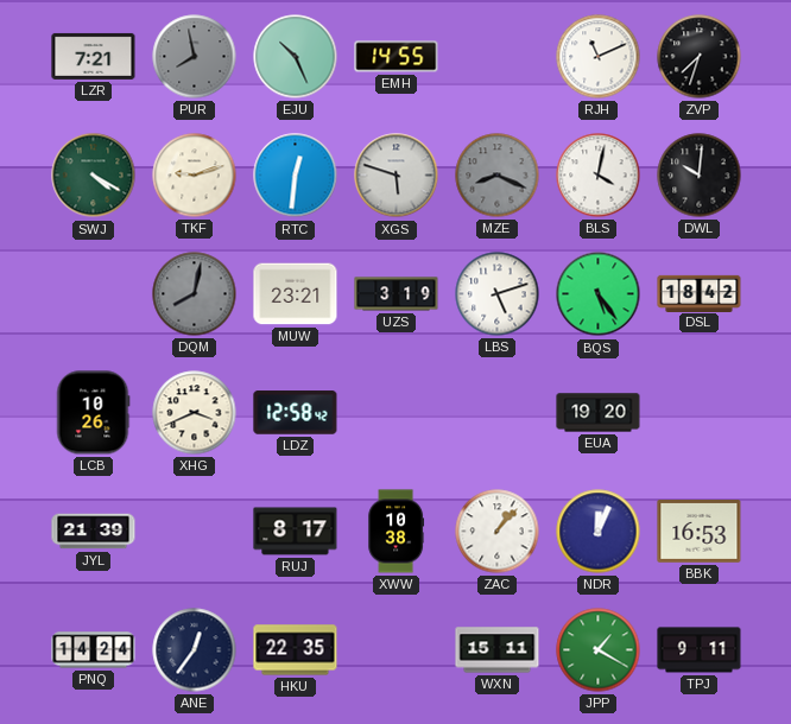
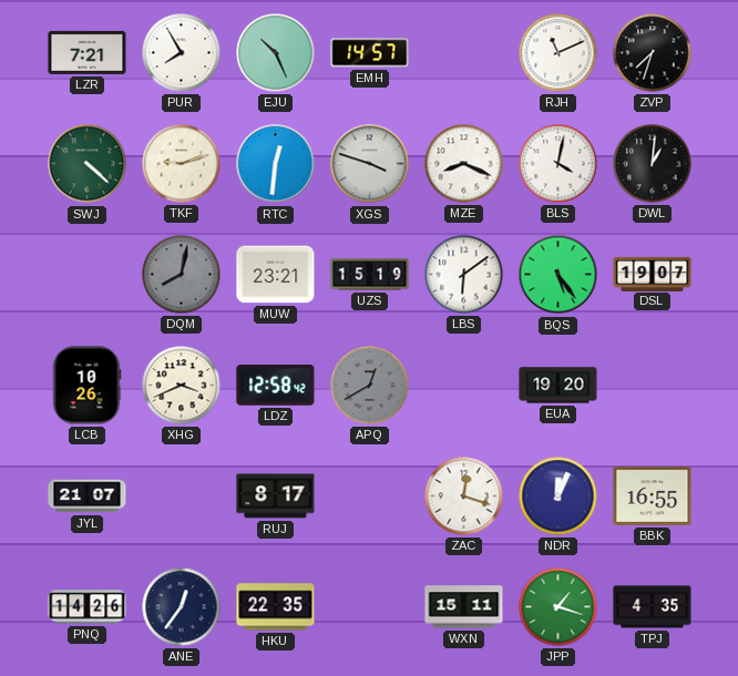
PUR: 7:58 -> 7:55
PUR dial: grey -> white
EMH: 14:55 -> 14:57
SWJ: 4:20 -> 4:22
XGS: 5:48 -> 3:48
MZE dial: grey -> white
DWL: 10:01 -> 1:01
UZS: 3:19 -> 15:19
LBS: 5:12 -> 6:09
DSL: 18:42 -> 19:07
APQ: none -> 12:40
JYL: 21:39 -> 21:07
XWW: 10:38 -> none
ZAC: 1:07 -> 12:18
BBK: 16:53 -> 16:55
PNQ: 14:24 -> 14:26
JPP: 1:20 -> 1:18
TPJ: 9:11 -> 4:35
